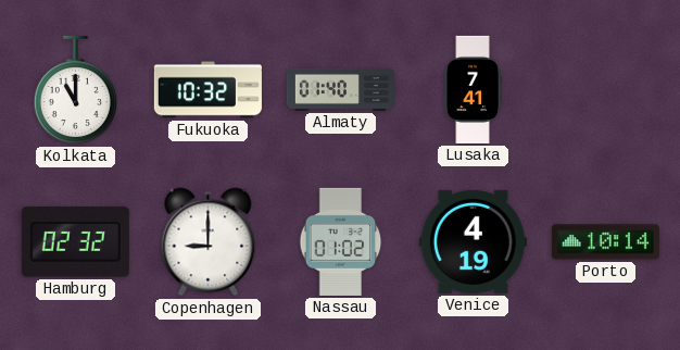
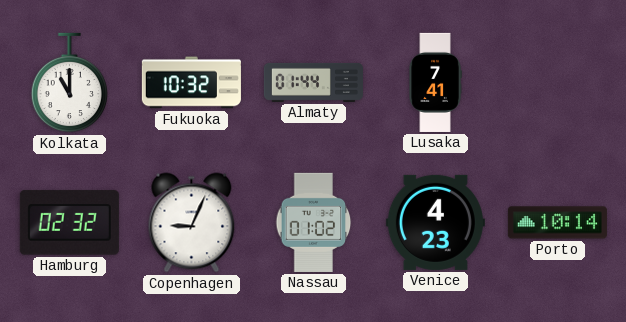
Almaty: 01:40 -> 01:44
Copenhagen: 9:00 -> 9:04
Venice: 4:19 -> 4:23
